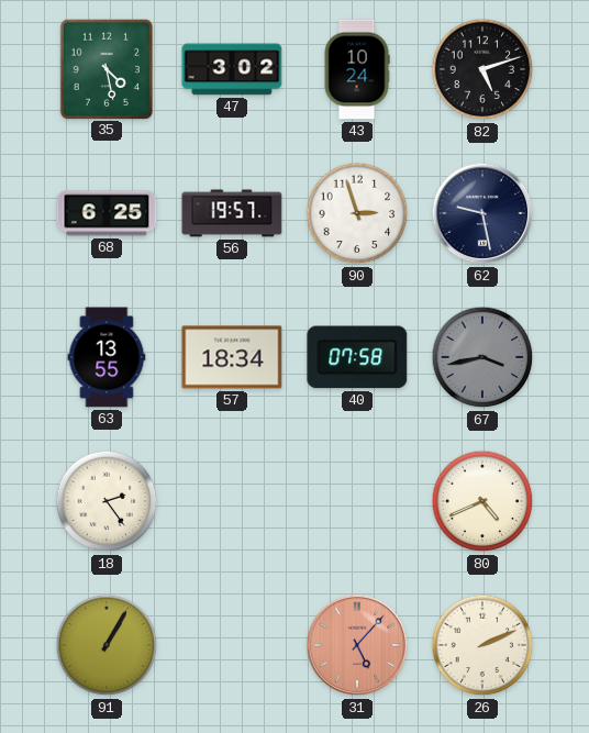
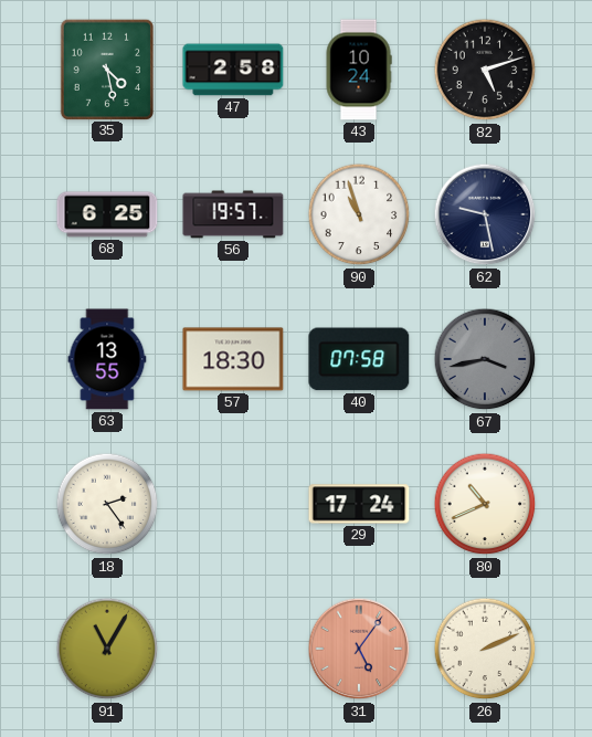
47: 3:02 -> 2:58
90: 2:57 -> 10:57
57: 18:34 -> 18:30
29: none -> 17:24
80: 4:41 -> 10:41
91: 1:05 -> 11:05
31: 5:07 -> 5:06
